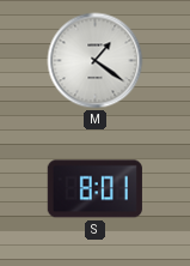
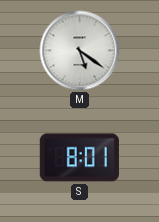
M: 1:21 -> 5:21
